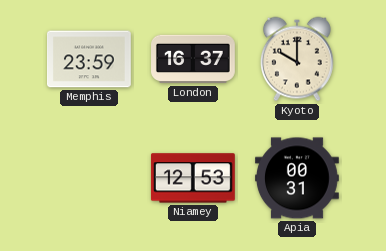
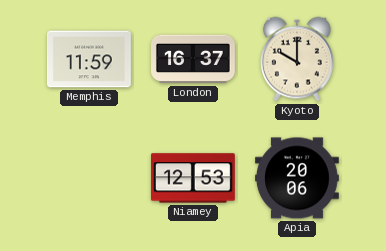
Memphis: 23:59 -> 11:59
Apia: 00:31 -> 20:06
